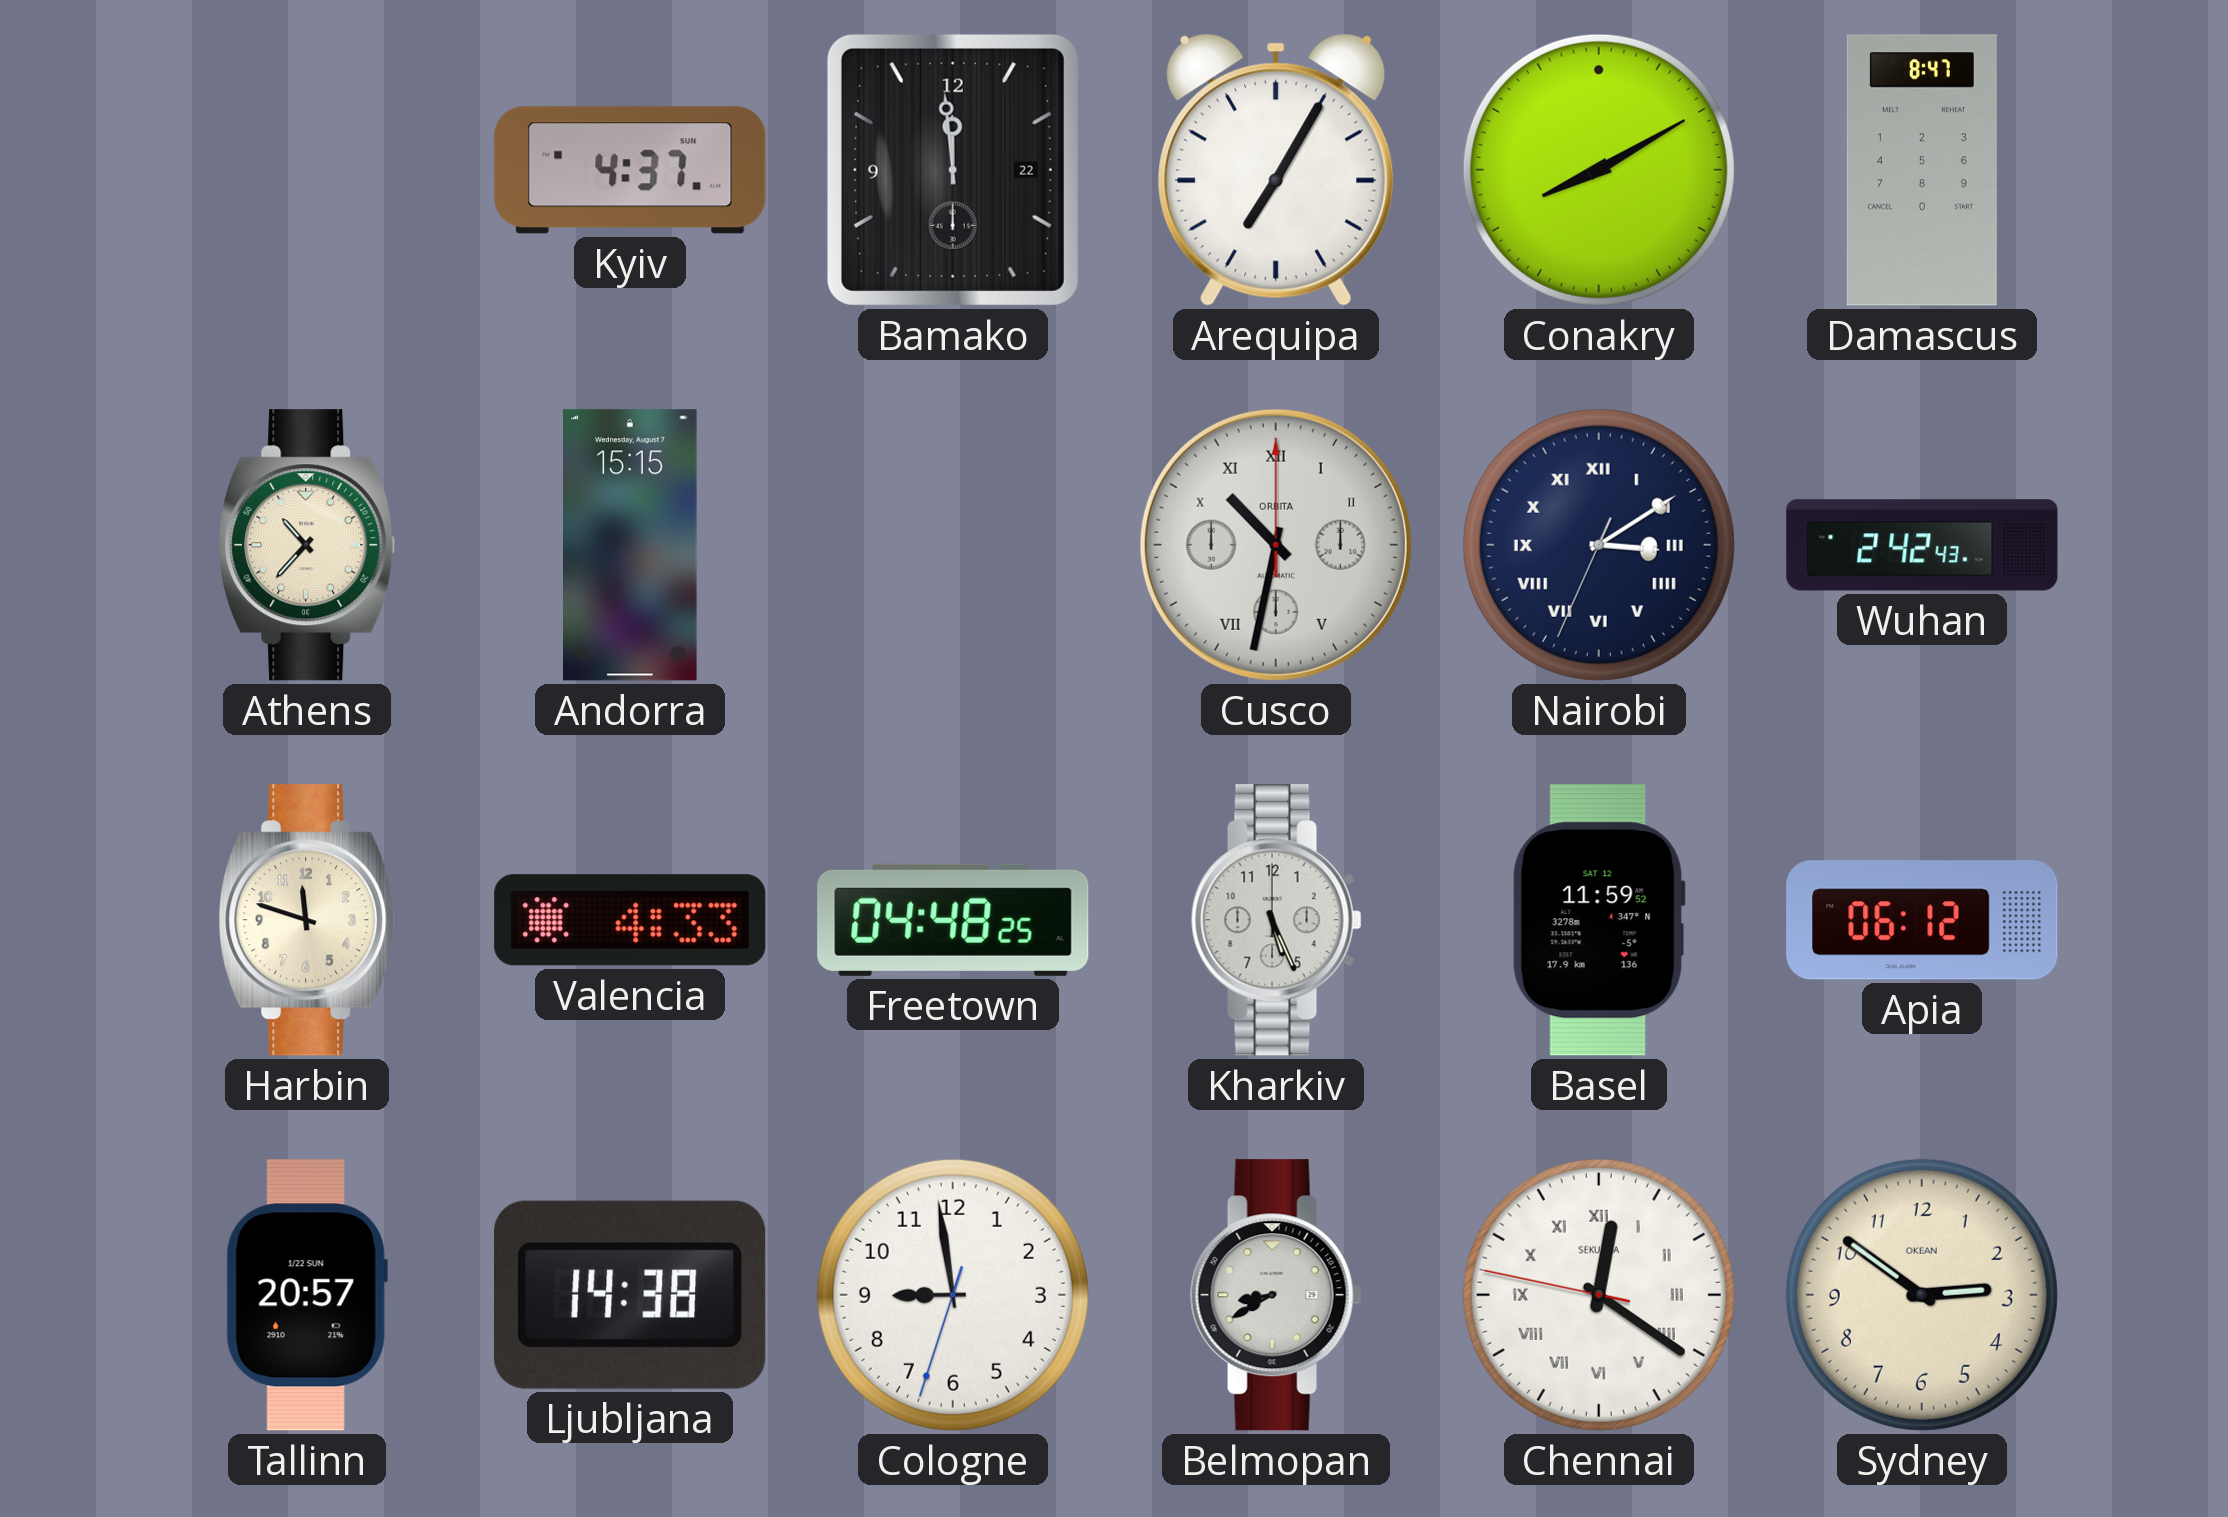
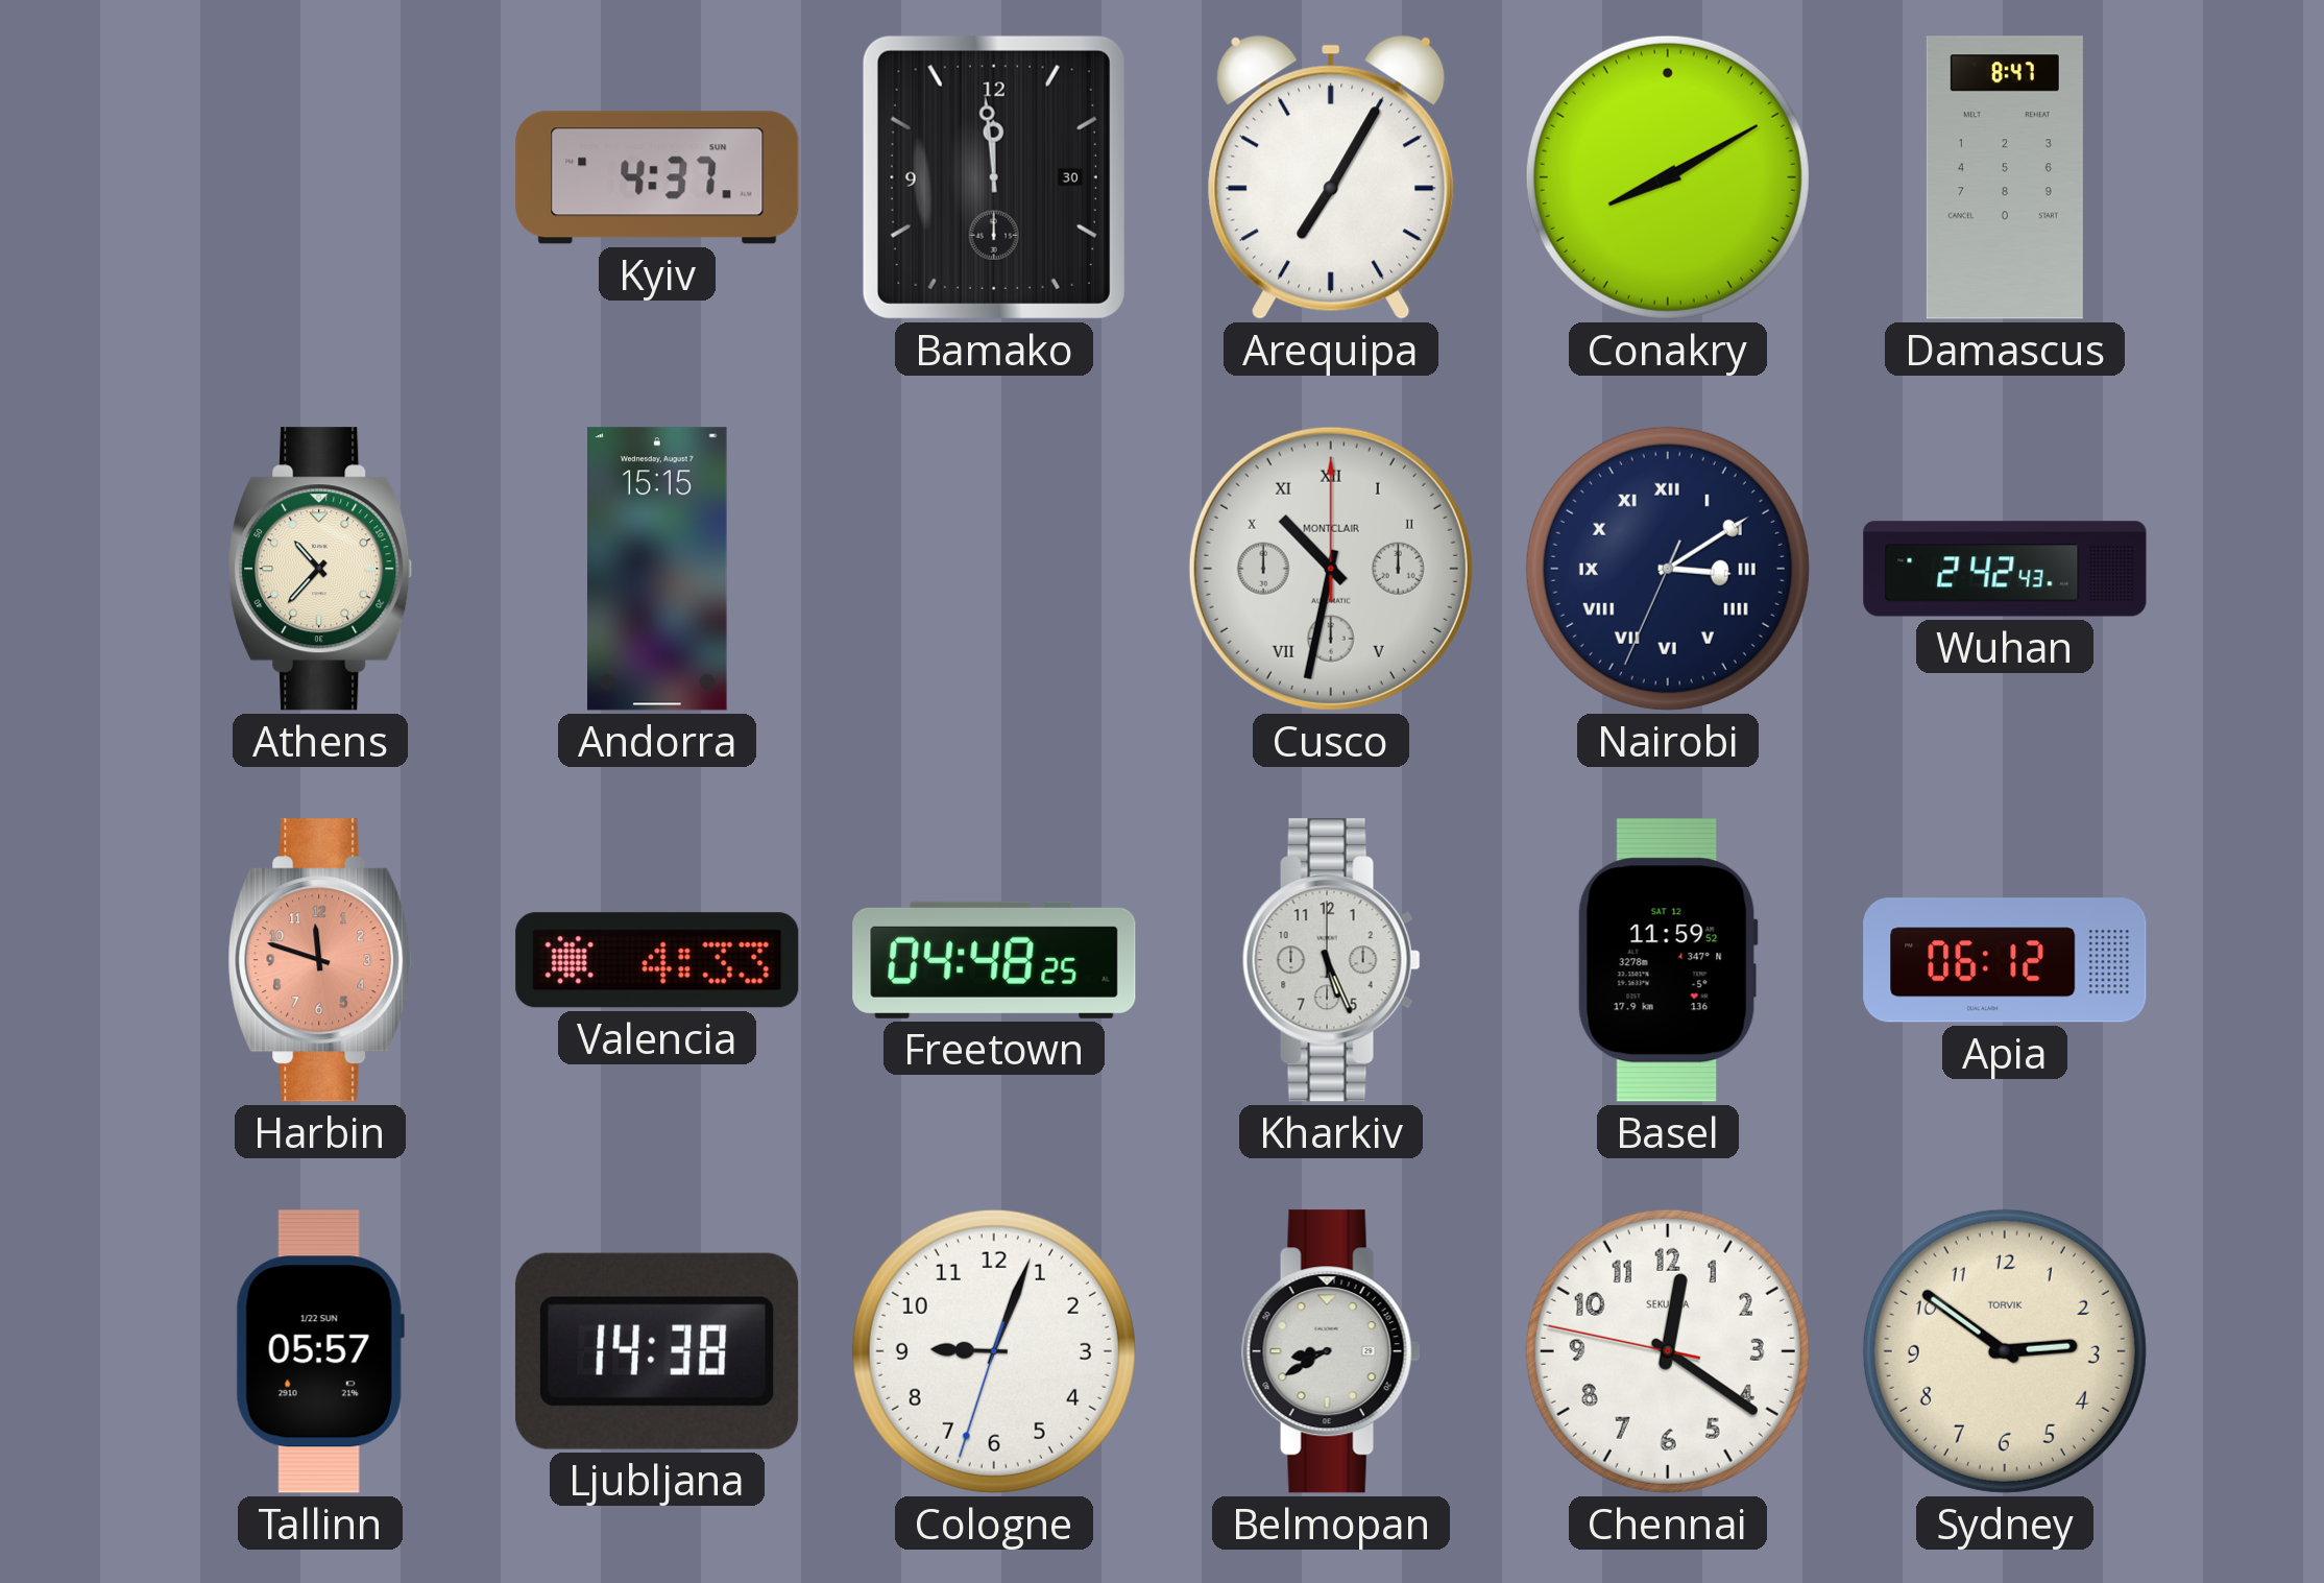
Bamako date: 22 -> 30
Cusco brand: ORBITA -> MONTCLAIR
Harbin dial: cream -> salmon
Tallinn: 20:57 -> 05:57
Cologne: 8:58 -> 9:03
Chennai numerals: Roman -> Arabic
Sydney brand: OKEAN -> TORVIK
